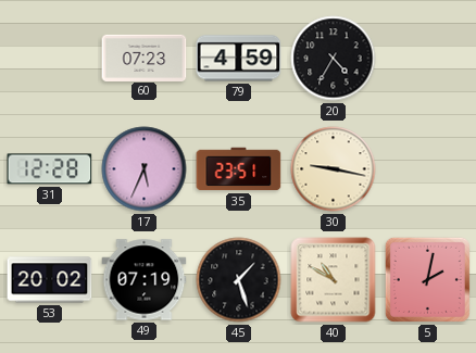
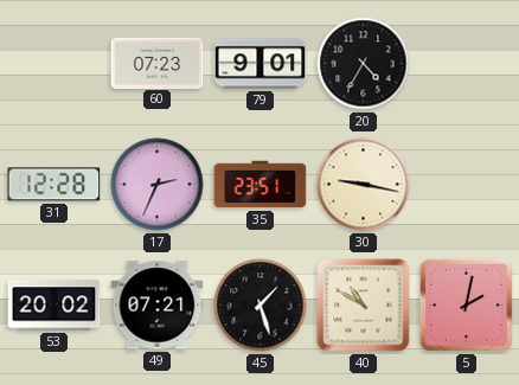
79: 4:59 -> 9:01
17: 5:34 -> 2:34
49: 07:19 -> 07:21
